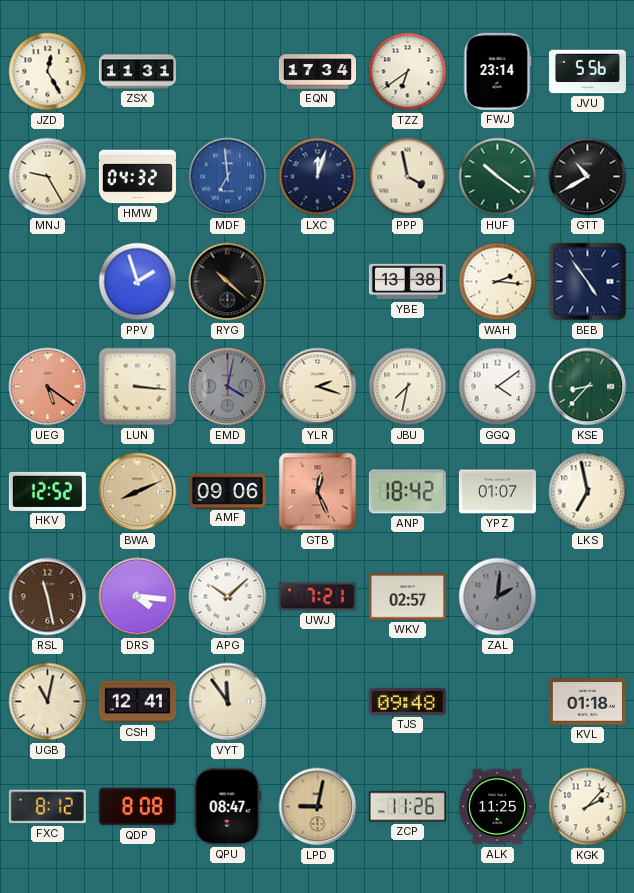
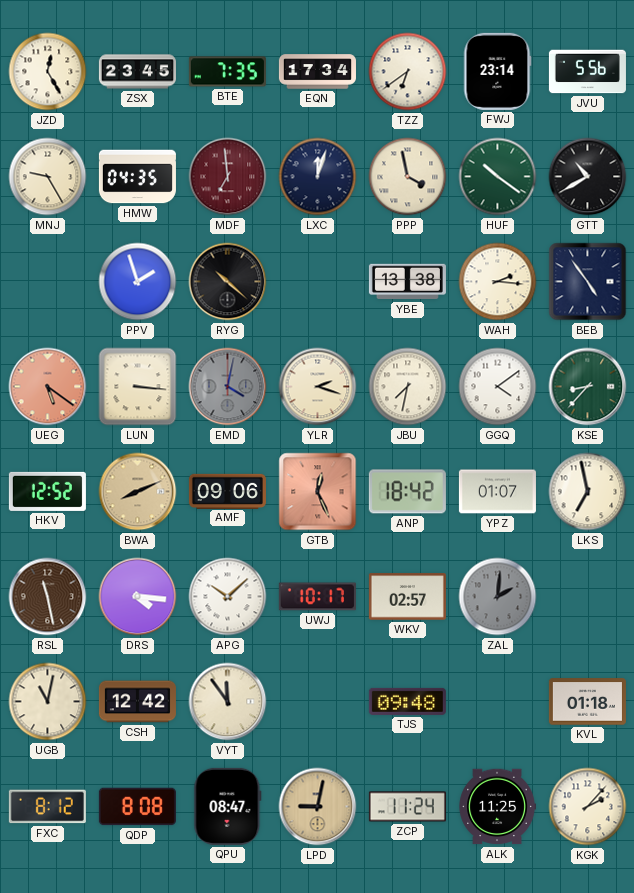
ZSX: 11:31 -> 23:45
BTE: none -> 7:35
HMW: 04:32 -> 04:35
MDF dial: blue -> burgundy
UWJ: 7:21 -> 10:17
CSH: 12:41 -> 12:42
ZCP: 11:26 -> 11:24
